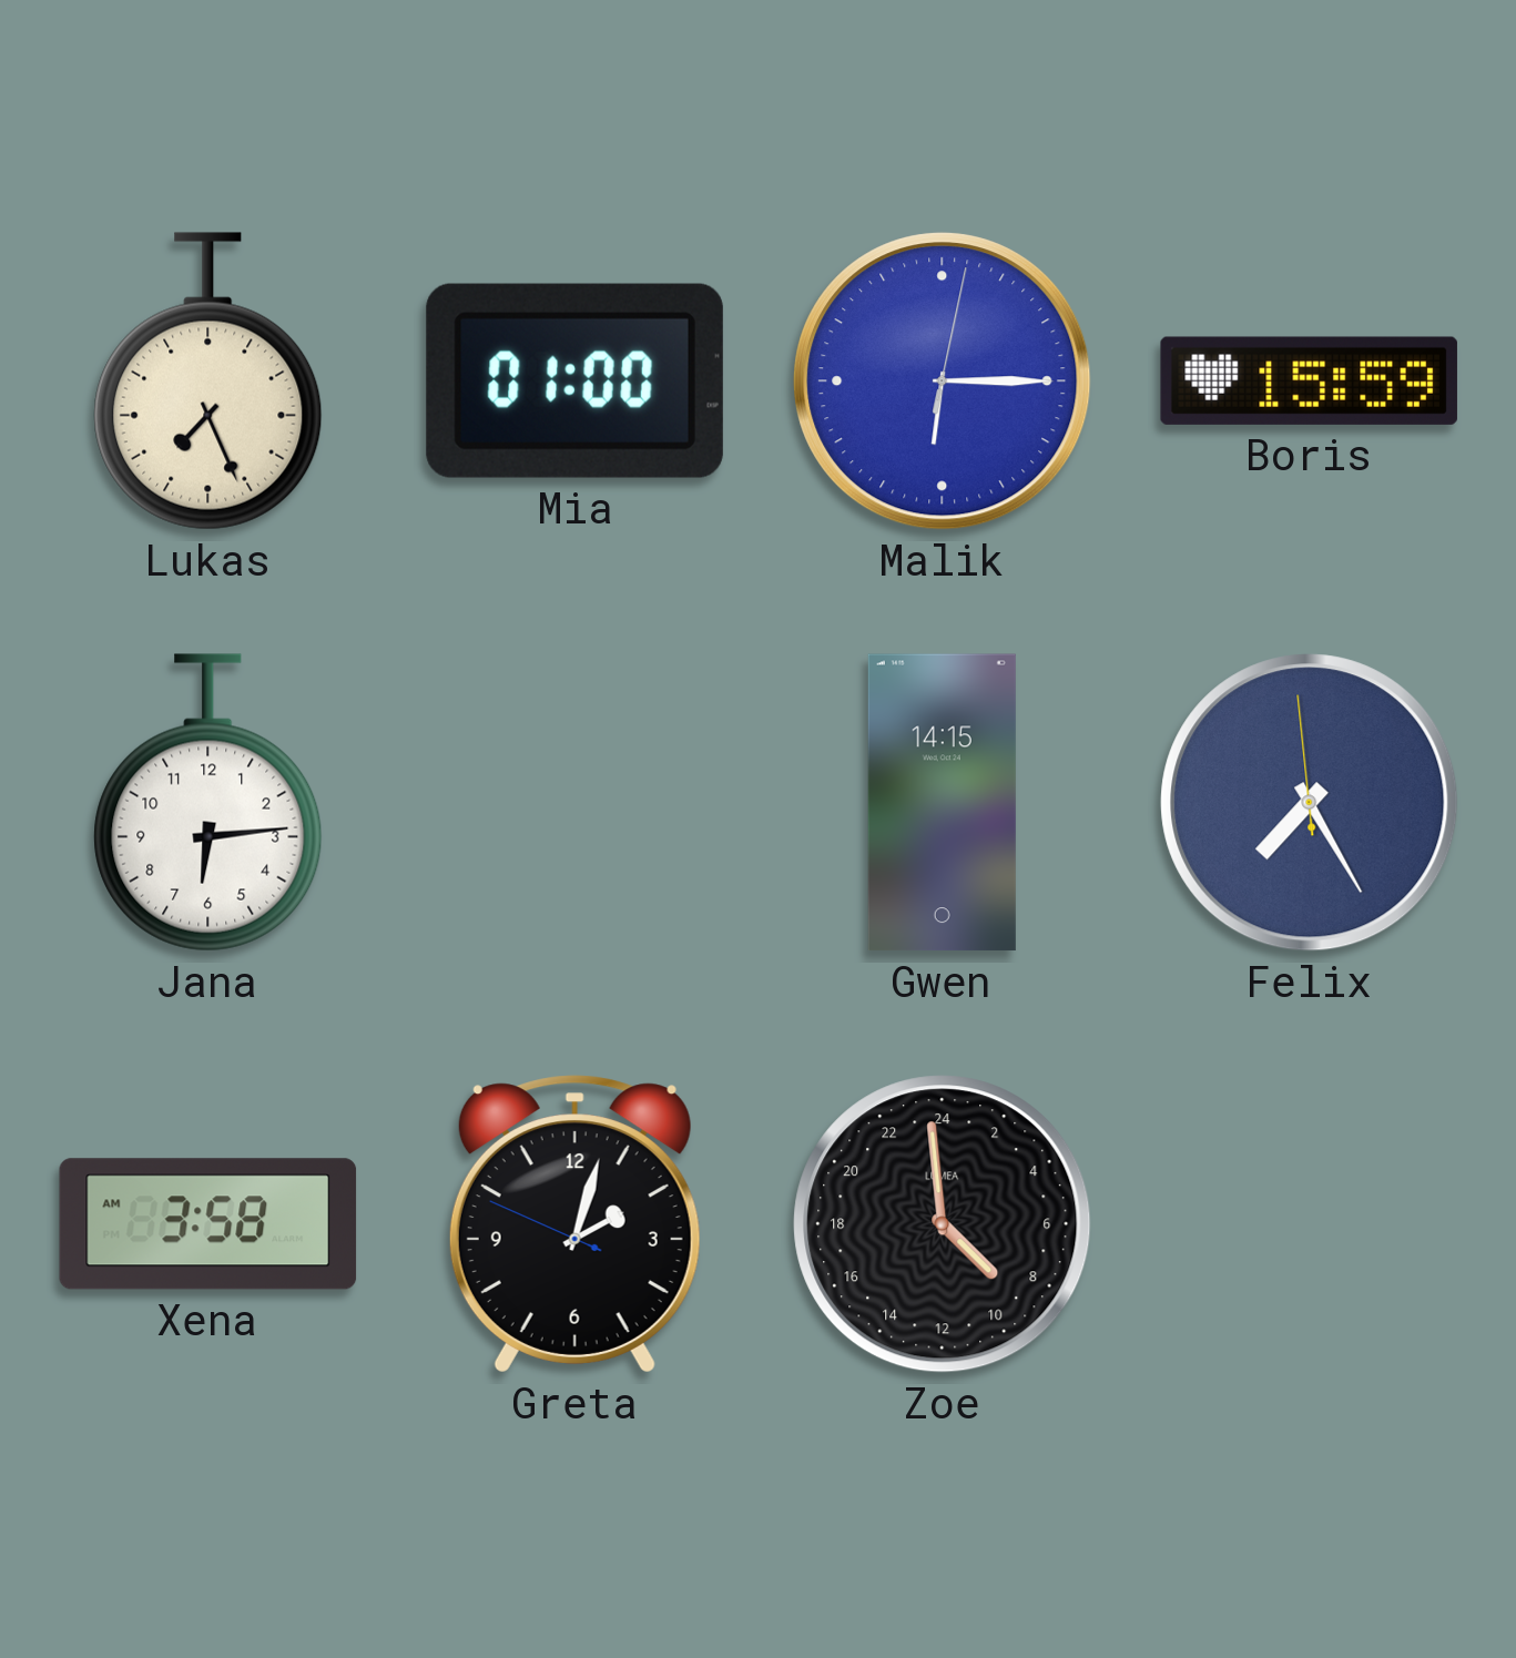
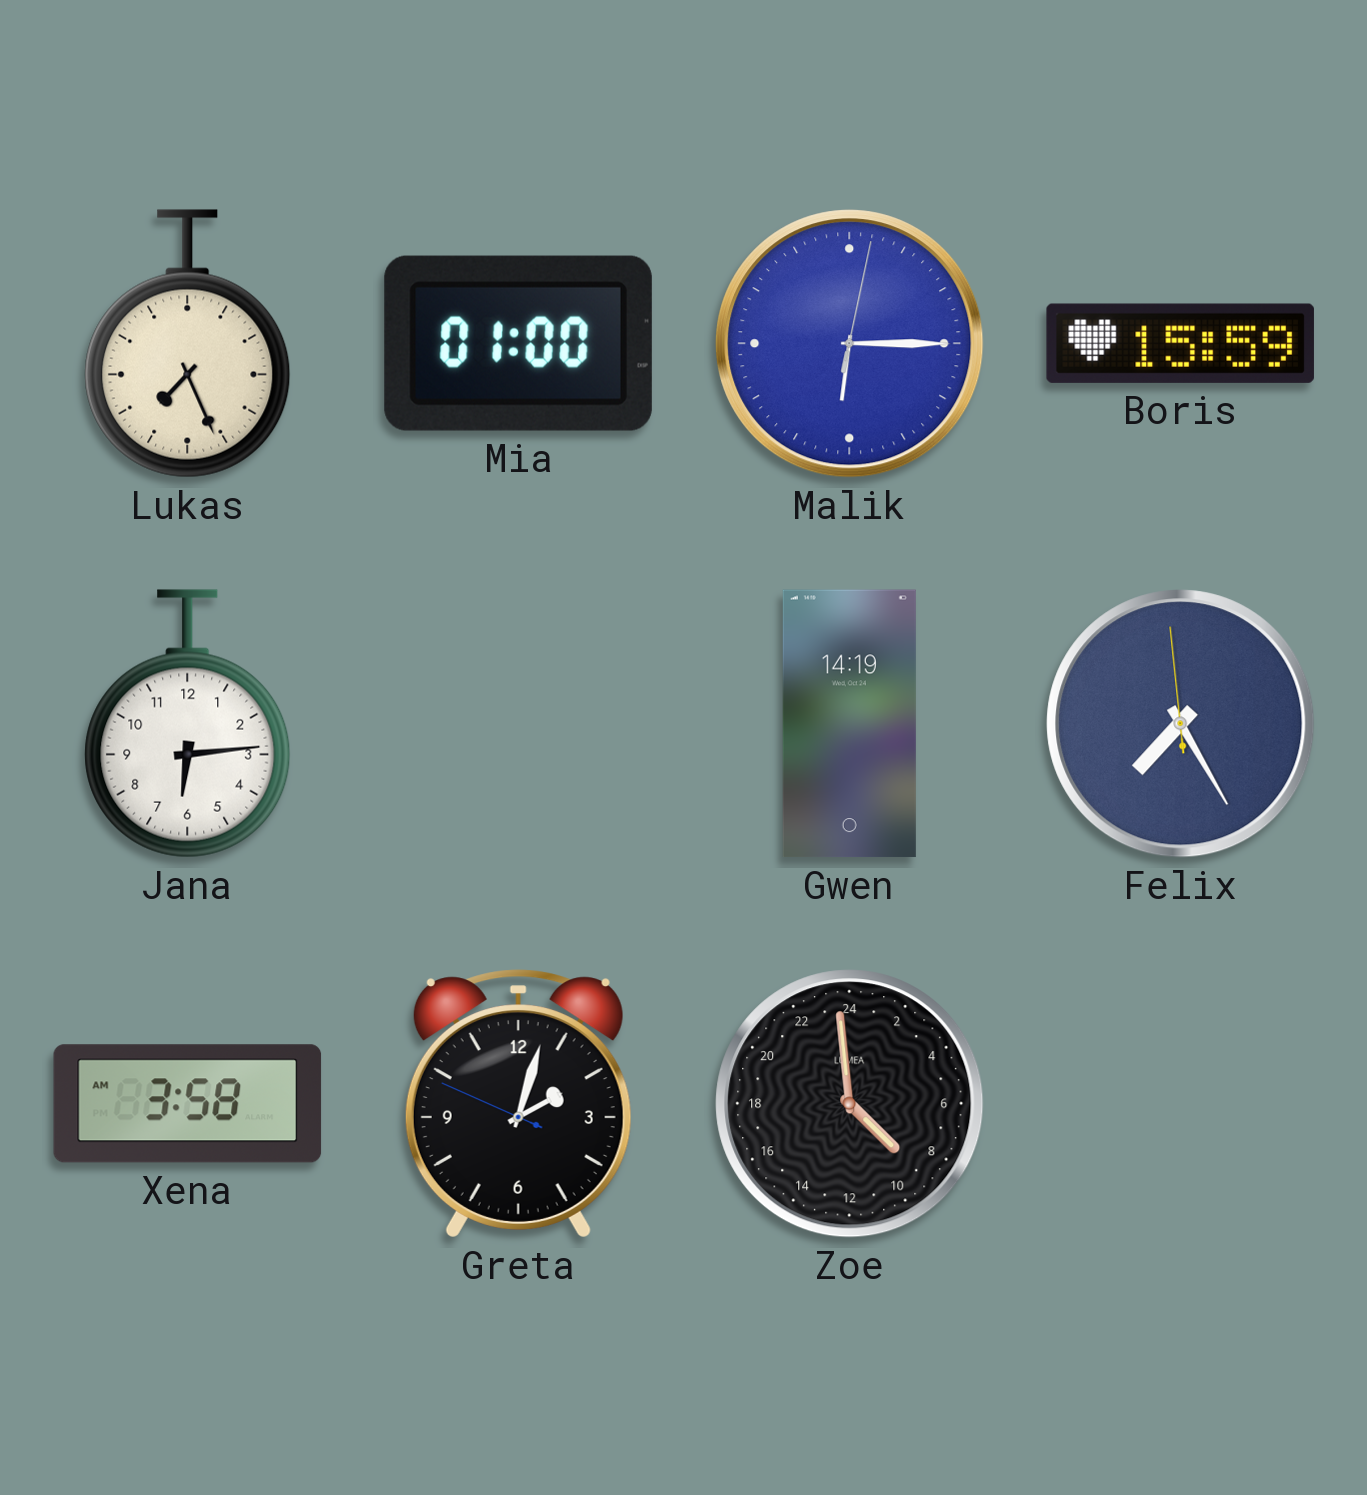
Gwen: 14:15 -> 14:19
